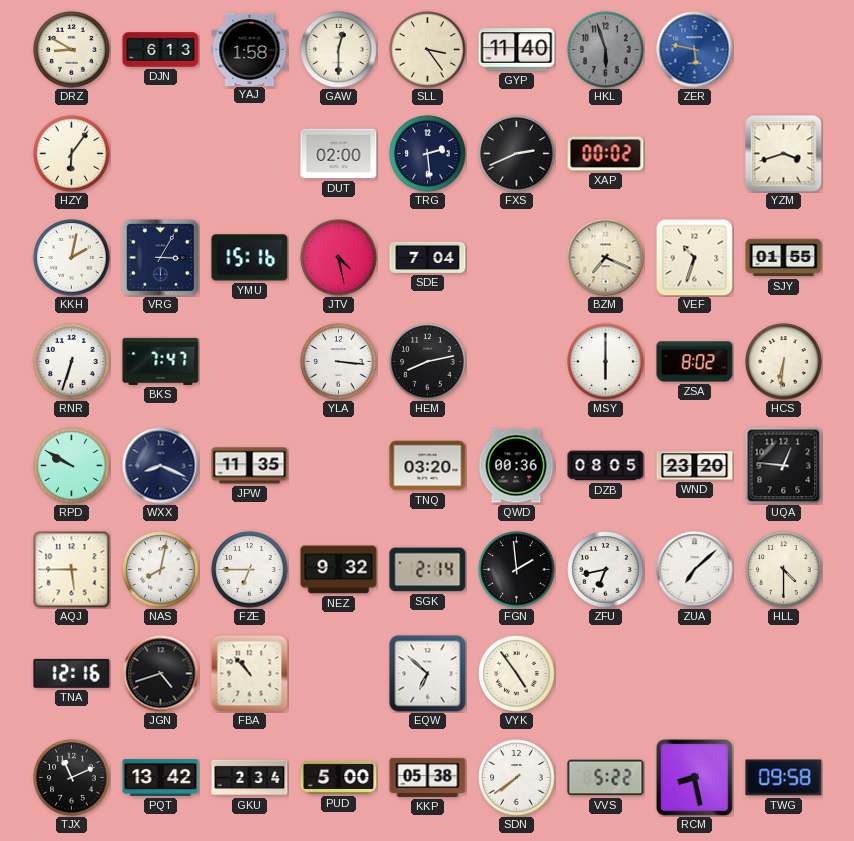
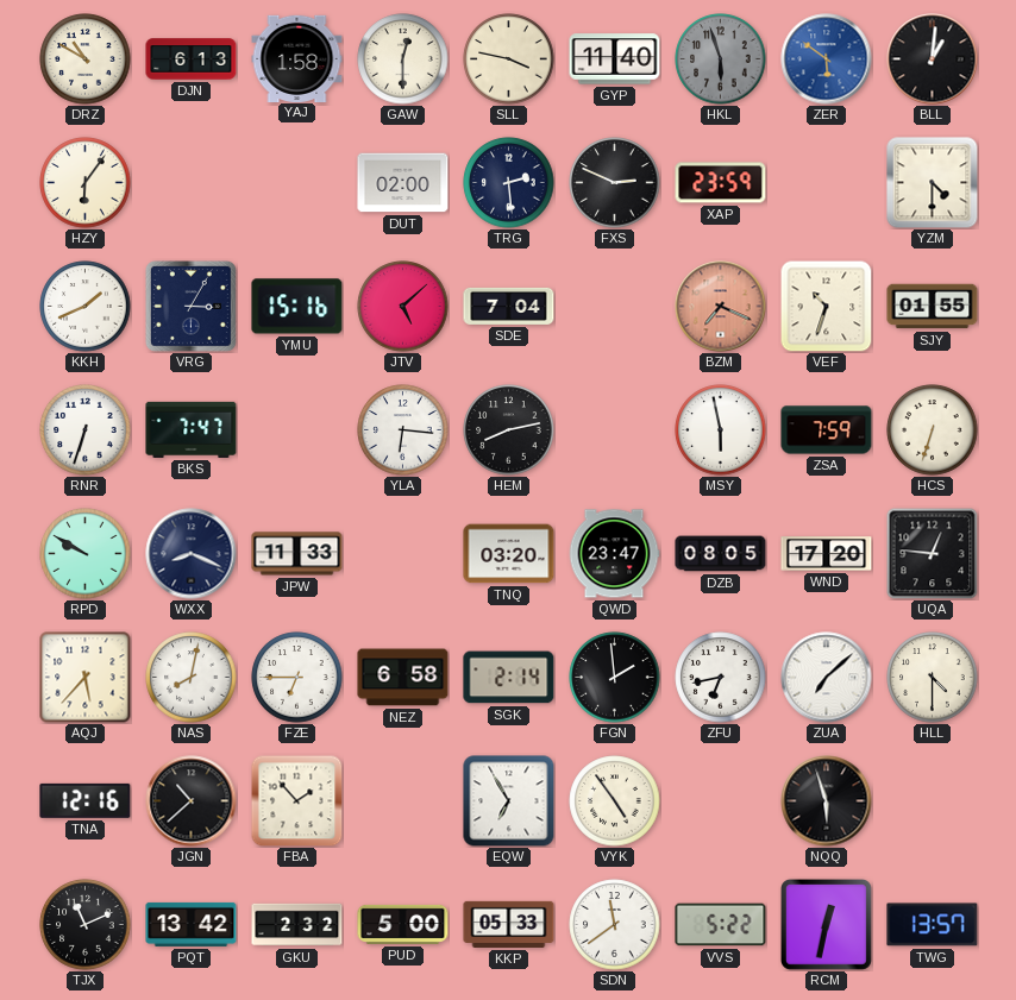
DRZ: 8:50 -> 10:50
SLL: 3:24 -> 3:47
ZER: 5:47 -> 5:51
BLL: none -> 1:01
FXS: 2:41 -> 2:49
XAP: 00:02 -> 23:59
YZM: 3:42 -> 4:30
KKH: 2:02 -> 1:41
JTV: 4:28 -> 5:08
BZM dial: cream -> salmon
YLA: 3:16 -> 6:16
MSY: 6:00 -> 5:58
ZSA: 8:02 -> 7:59
HCS: 6:31 -> 6:33
JPW: 11:35 -> 11:33
QWD: 00:36 -> 23:47
WND: 23:20 -> 17:20
AQJ: 5:45 -> 5:37
NEZ: 9:32 -> 6:58
JGN: 4:42 -> 10:38
FBA: 10:53 -> 1:53
EQW: 6:52 -> 6:55
NQQ: none -> 5:57
GKU: 2:34 -> 2:32
KKP: 05:38 -> 05:33
SDN: 7:39 -> 11:39
RCM: 8:28 -> 12:32
TWG: 09:58 -> 13:57
